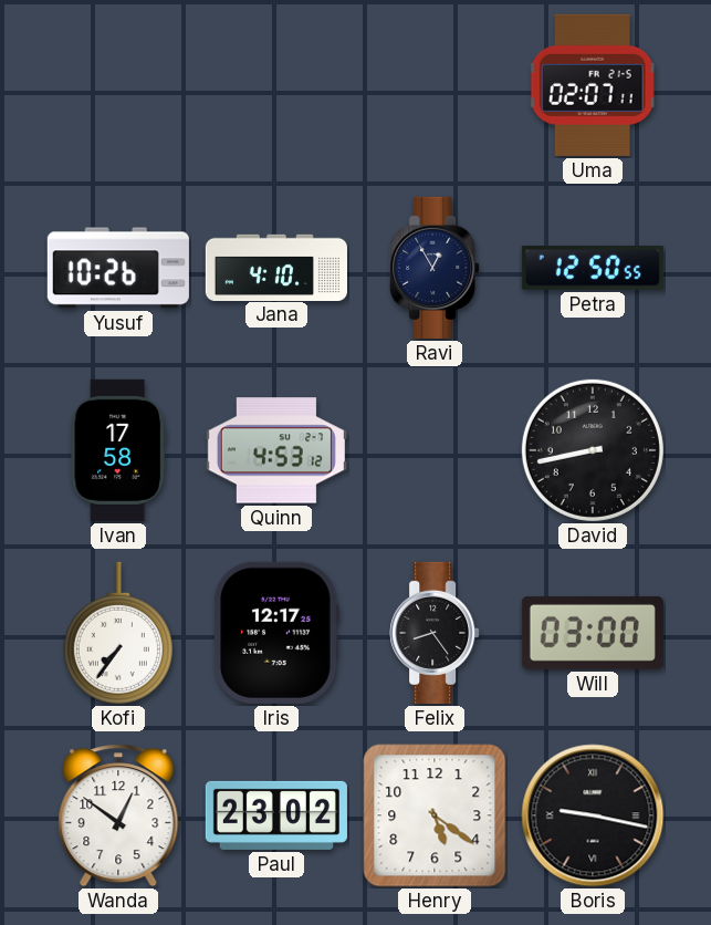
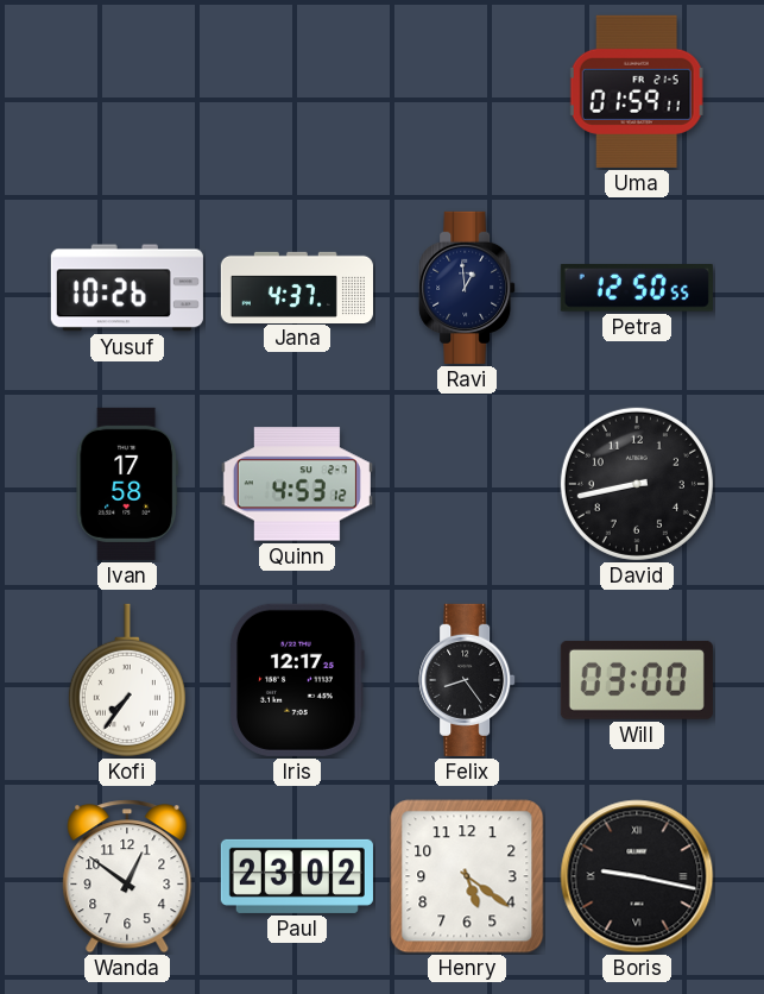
Uma: 02:07 -> 01:59
Jana: 4:10 -> 4:37
Ravi: 12:55 -> 12:59
